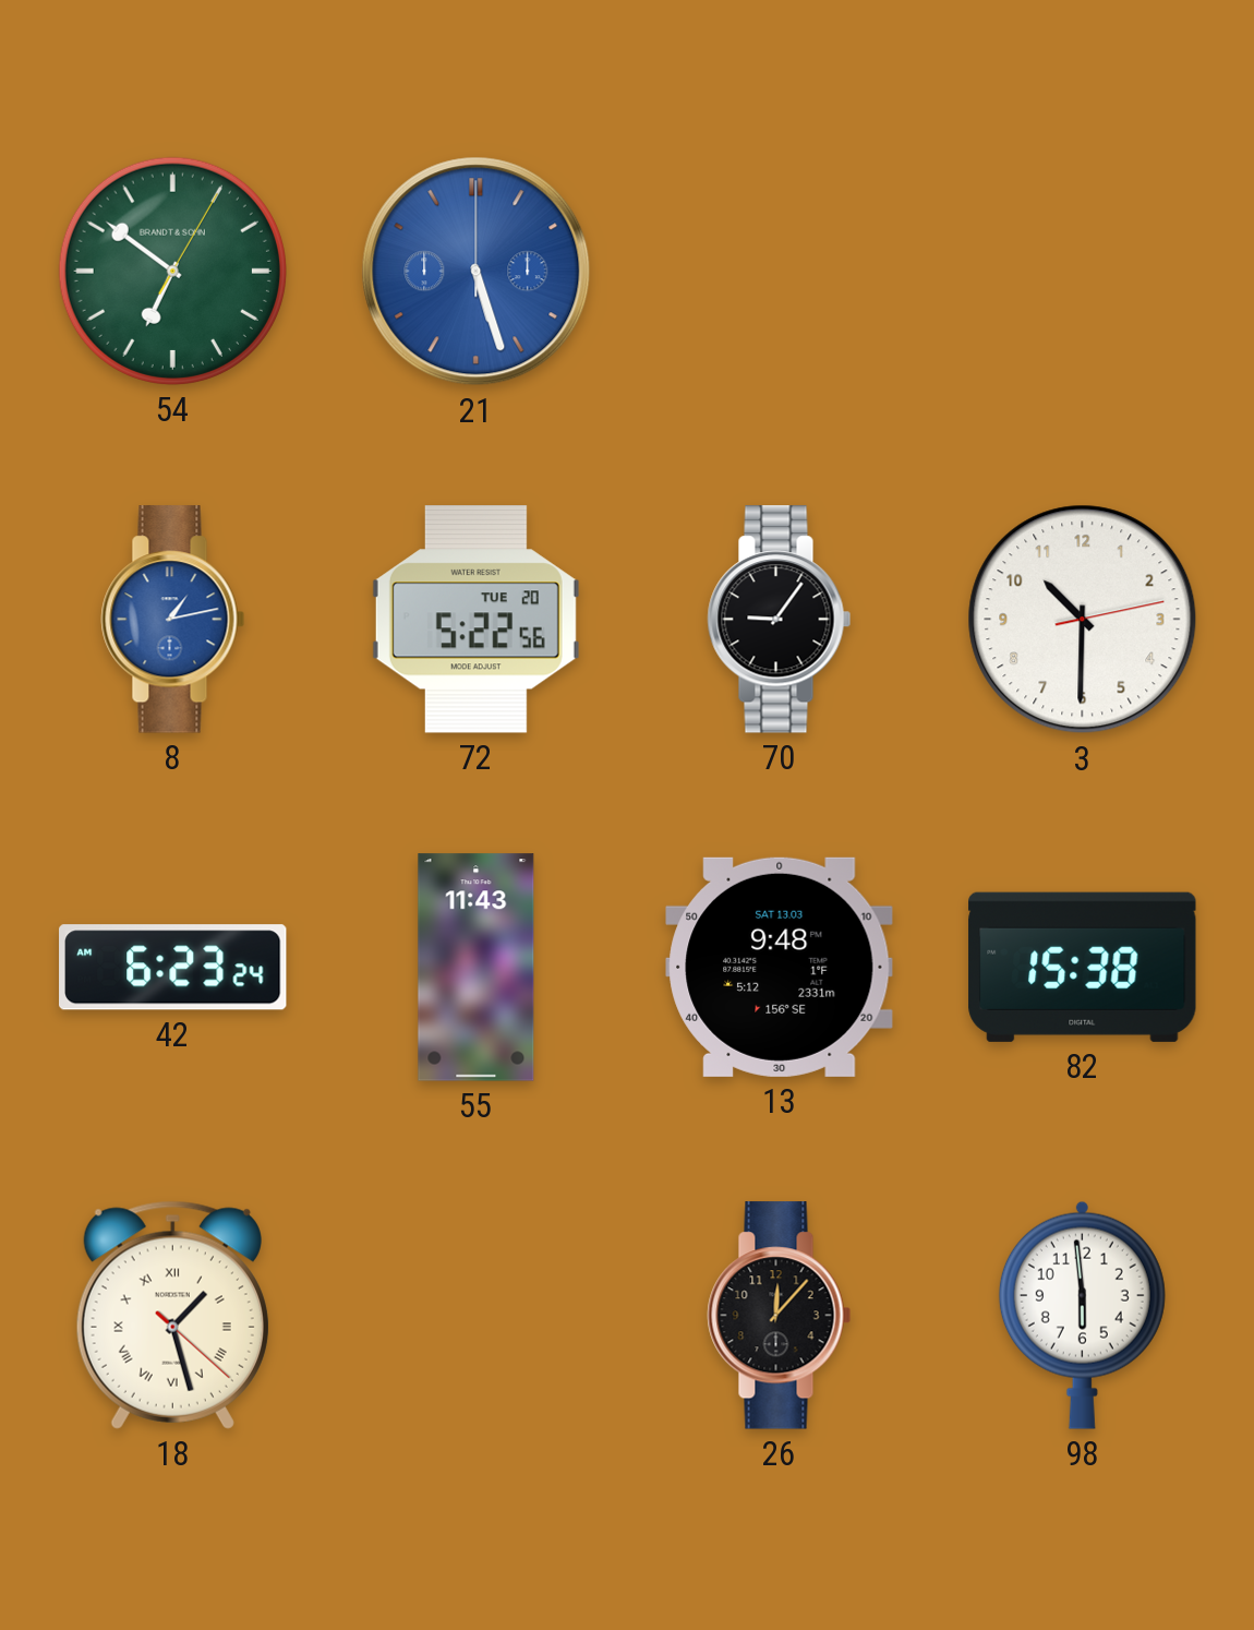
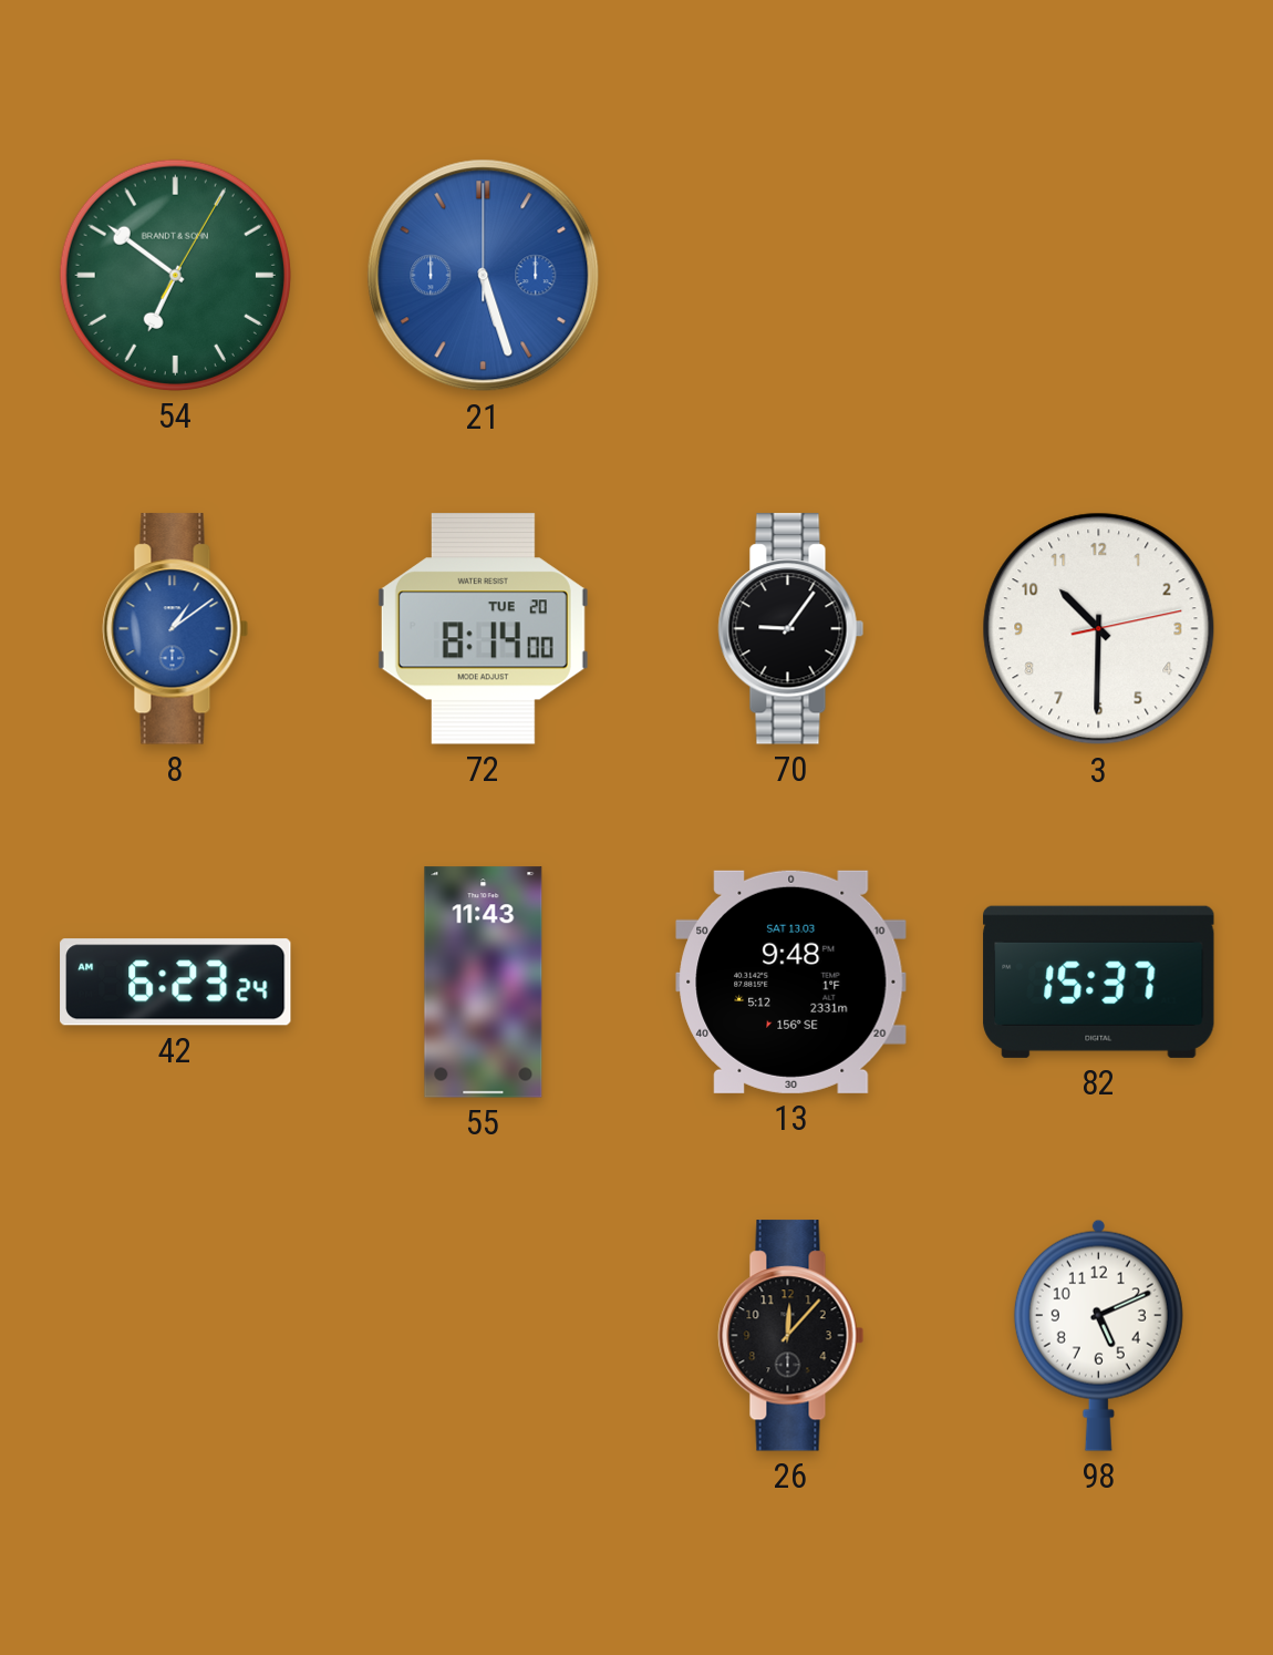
8: 1:13 -> 1:09
72: 5:22 -> 8:14
82: 15:38 -> 15:37
18: 1:27 -> none
98: 5:59 -> 5:11
